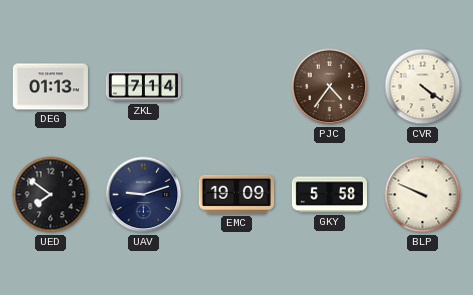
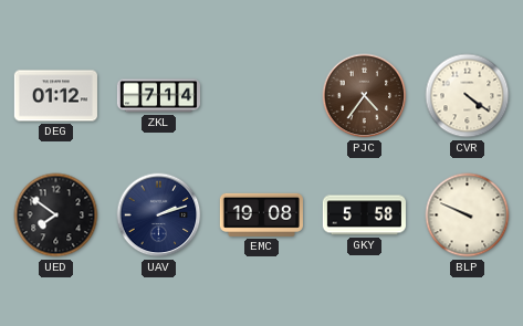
DEG: 01:13 -> 01:12
UAV: 9:12 -> 2:12
EMC: 19:09 -> 19:08
